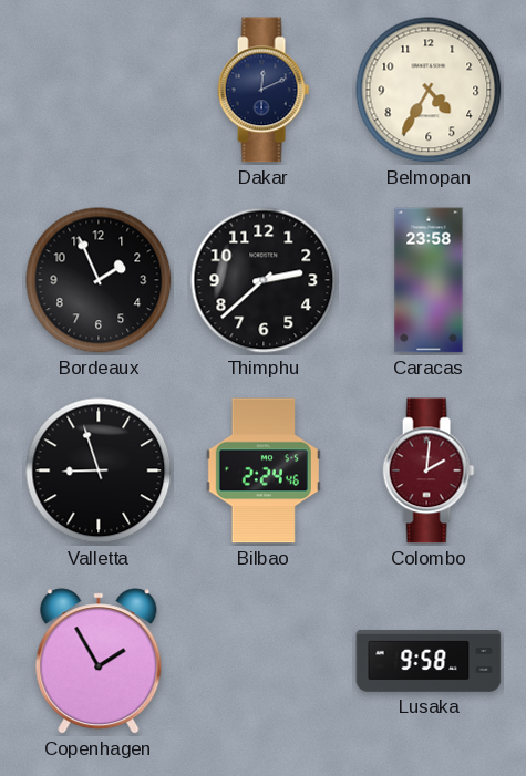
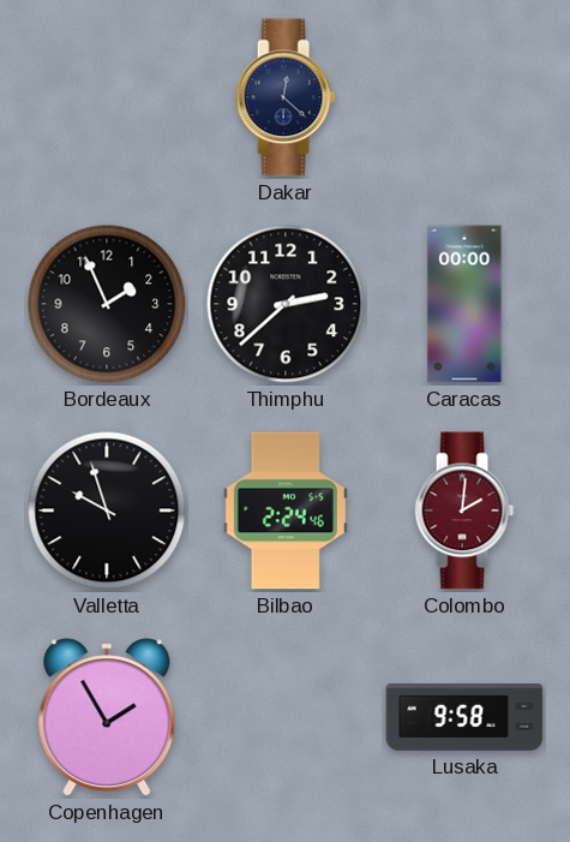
Dakar: 12:11 -> 12:22
Belmopan: 4:35 -> none
Caracas: 23:58 -> 00:00
Valletta: 8:57 -> 9:57
